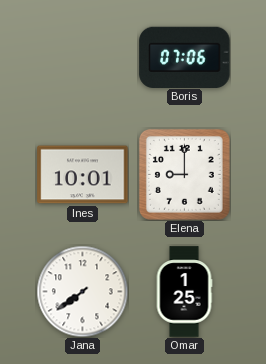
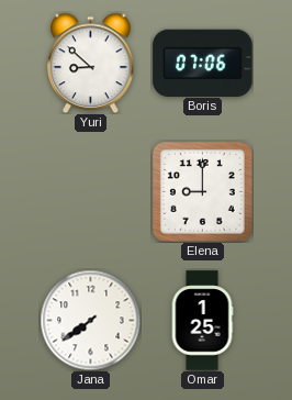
Yuri: none -> 8:52
Ines: 10:01 -> none
